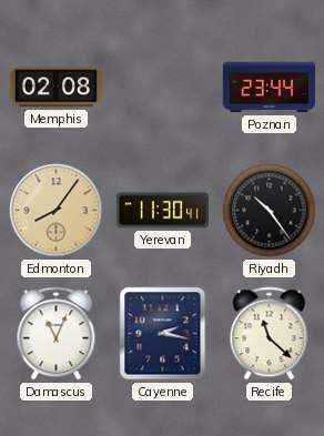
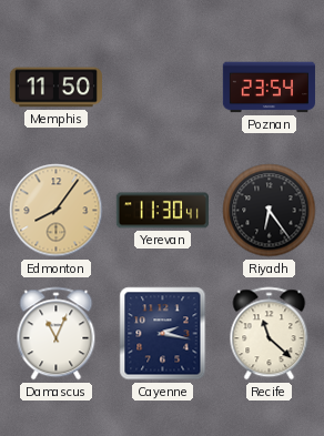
Memphis: 02:08 -> 11:50
Poznan: 23:44 -> 23:54
Riyadh: 10:24 -> 6:24
